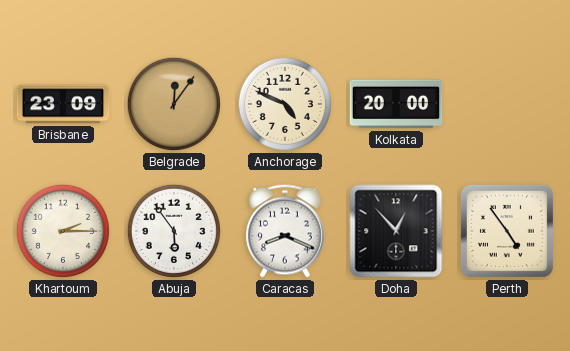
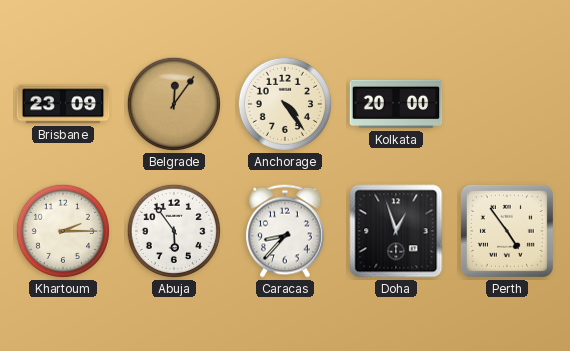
Anchorage: 4:49 -> 4:24
Caracas: 8:19 -> 8:37
Doha: 12:53 -> 12:57
